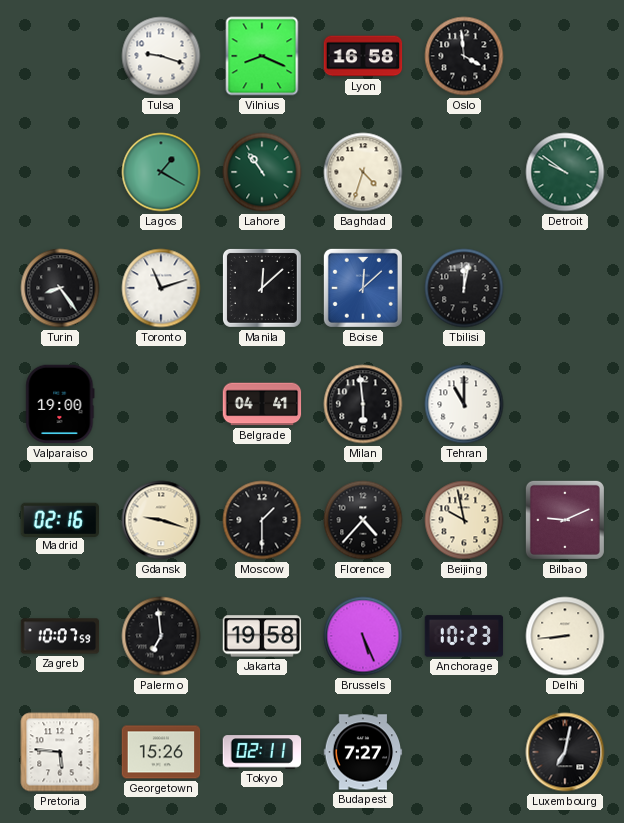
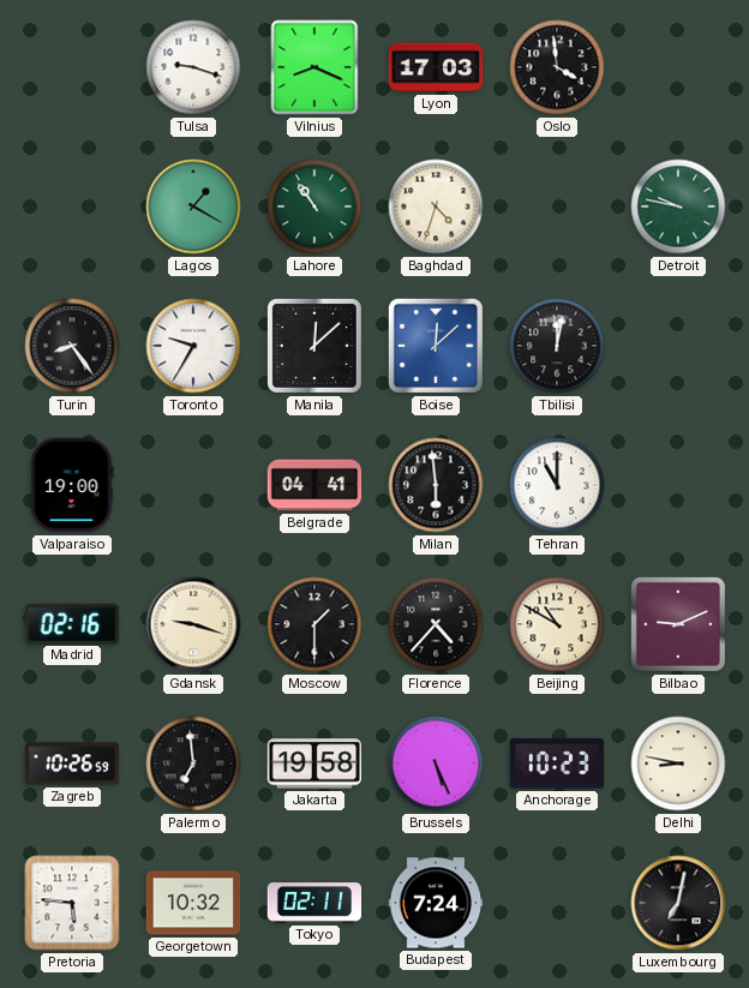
Lyon: 16:58 -> 17:03
Detroit: 9:51 -> 9:47
Toronto: 11:12 -> 9:35
Beijing: 9:58 -> 10:50
Zagreb: 10:07 -> 10:26
Delhi: 8:44 -> 8:47
Georgetown: 15:26 -> 10:32
Budapest: 7:27 -> 7:24
